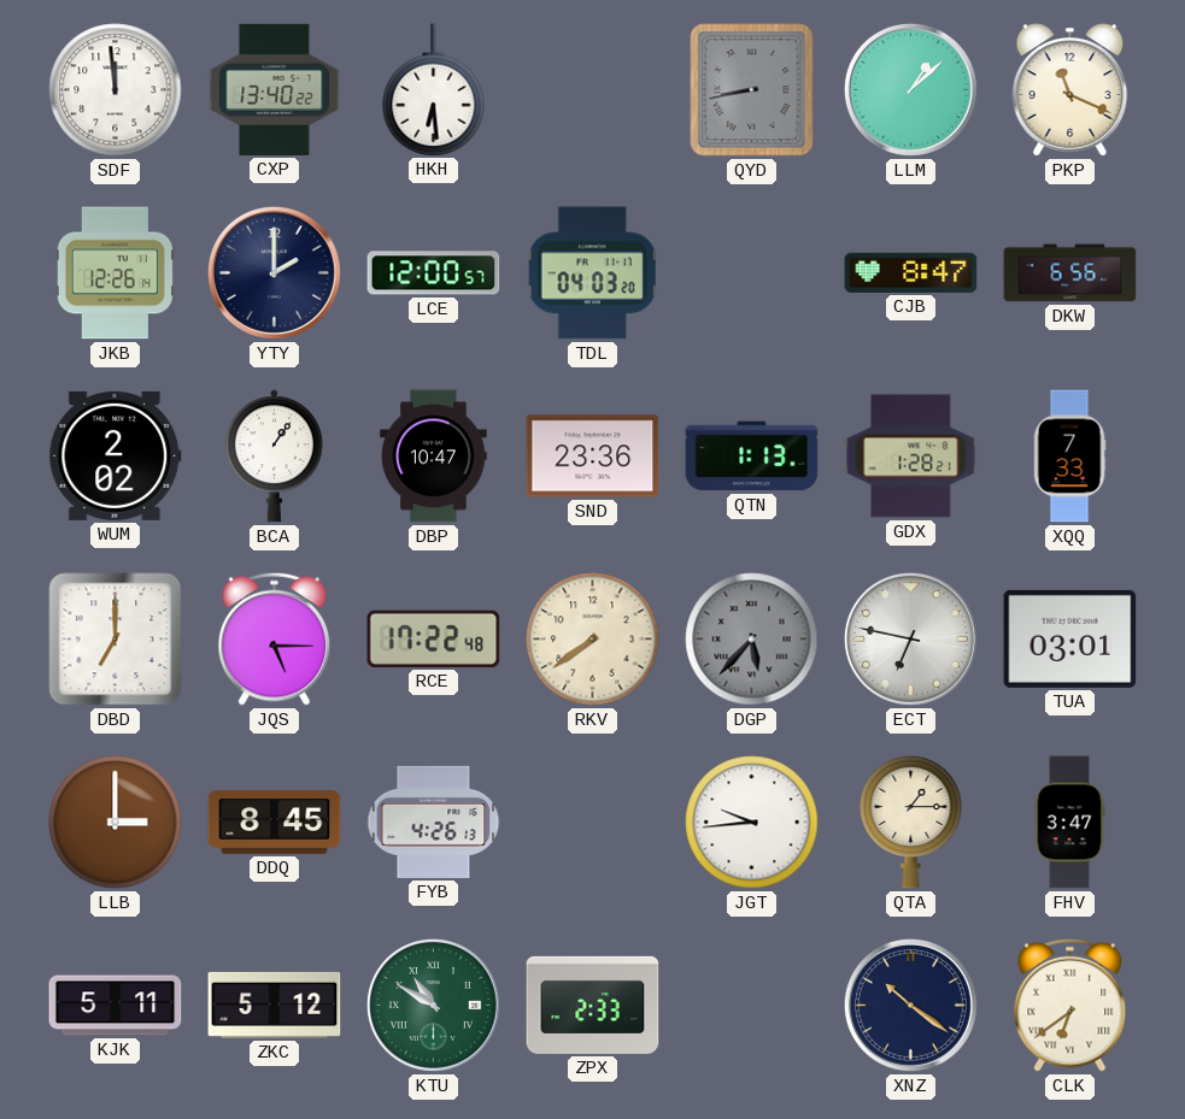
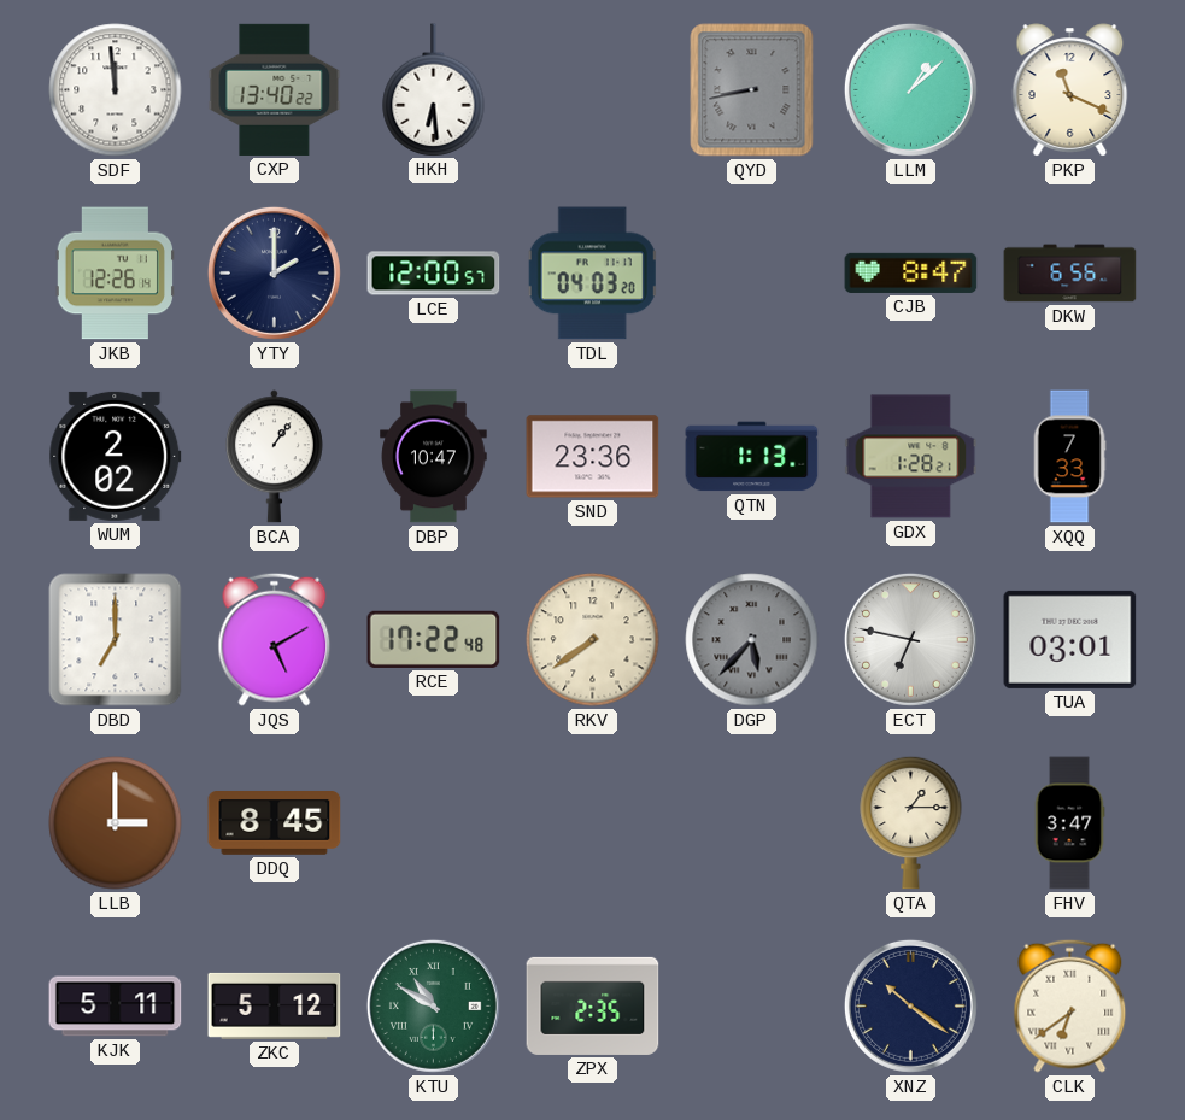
JQS: 5:15 -> 5:10
FYB: 4:26 -> none
JGT: 9:44 -> none
ZPX: 2:33 -> 2:35
